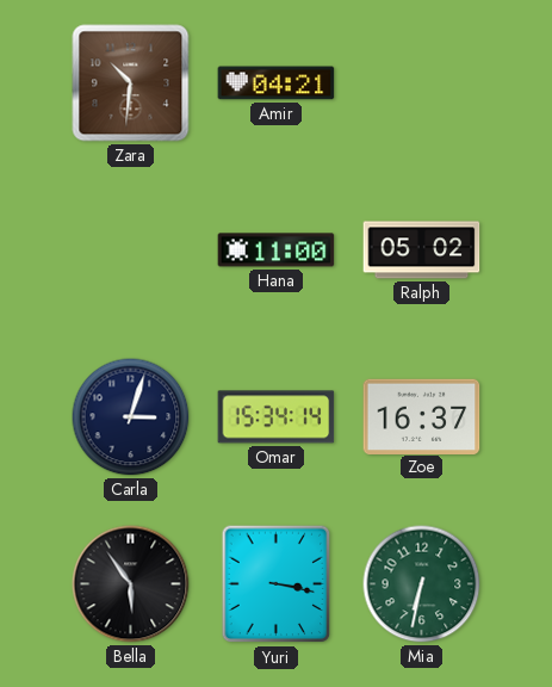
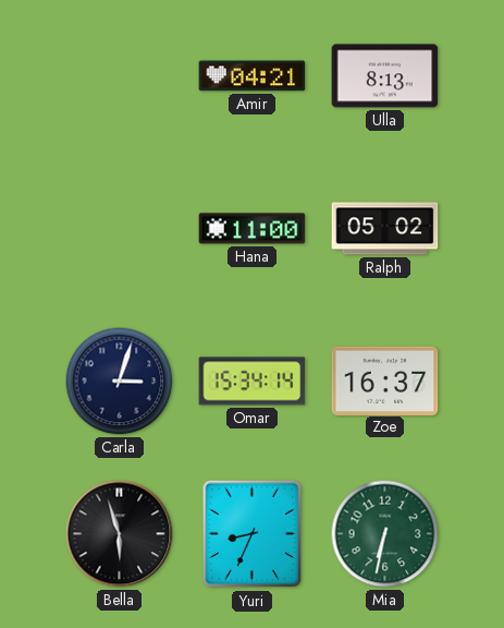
Zara: 10:31 -> none
Ulla: none -> 8:13
Bella: 5:54 -> 5:57
Yuri: 3:17 -> 8:34
